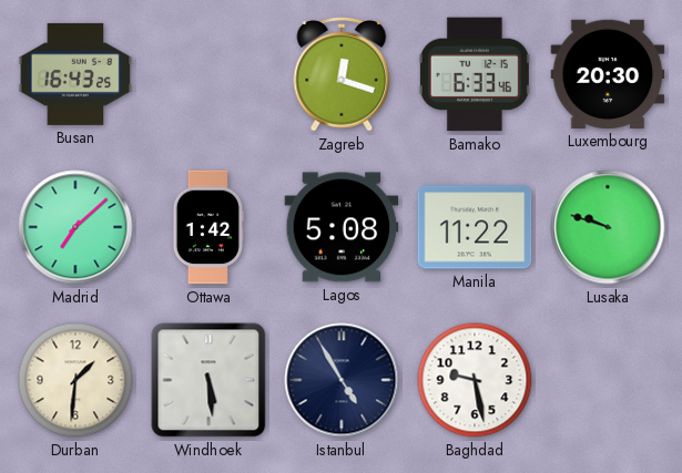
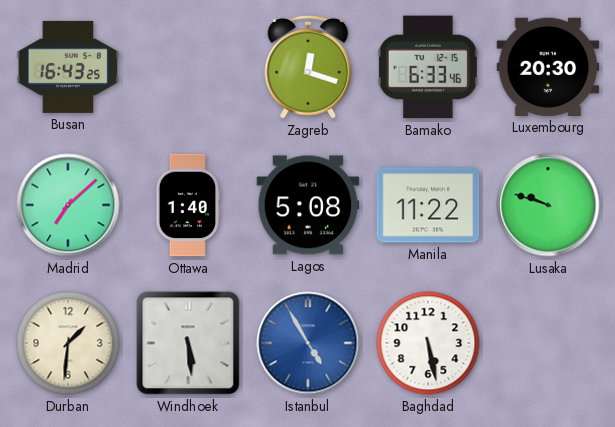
Ottawa: 1:42 -> 1:40
Istanbul dial: navy -> blue
Baghdad: 9:28 -> 5:28
